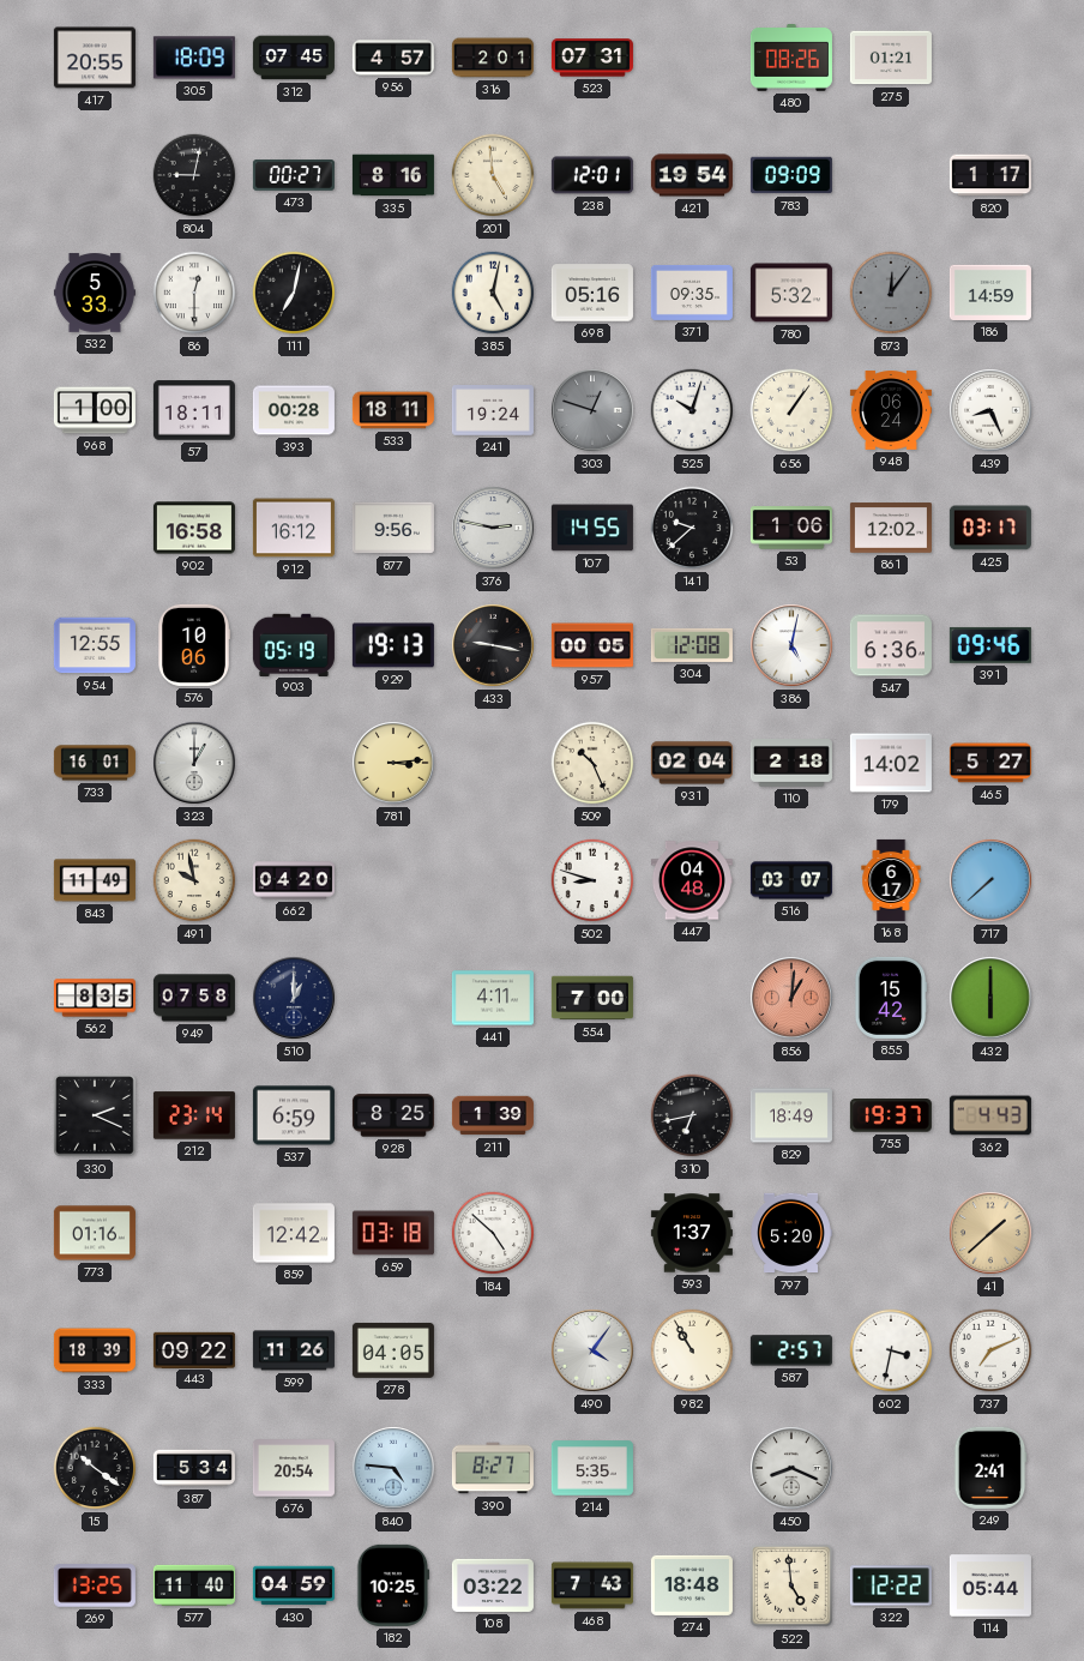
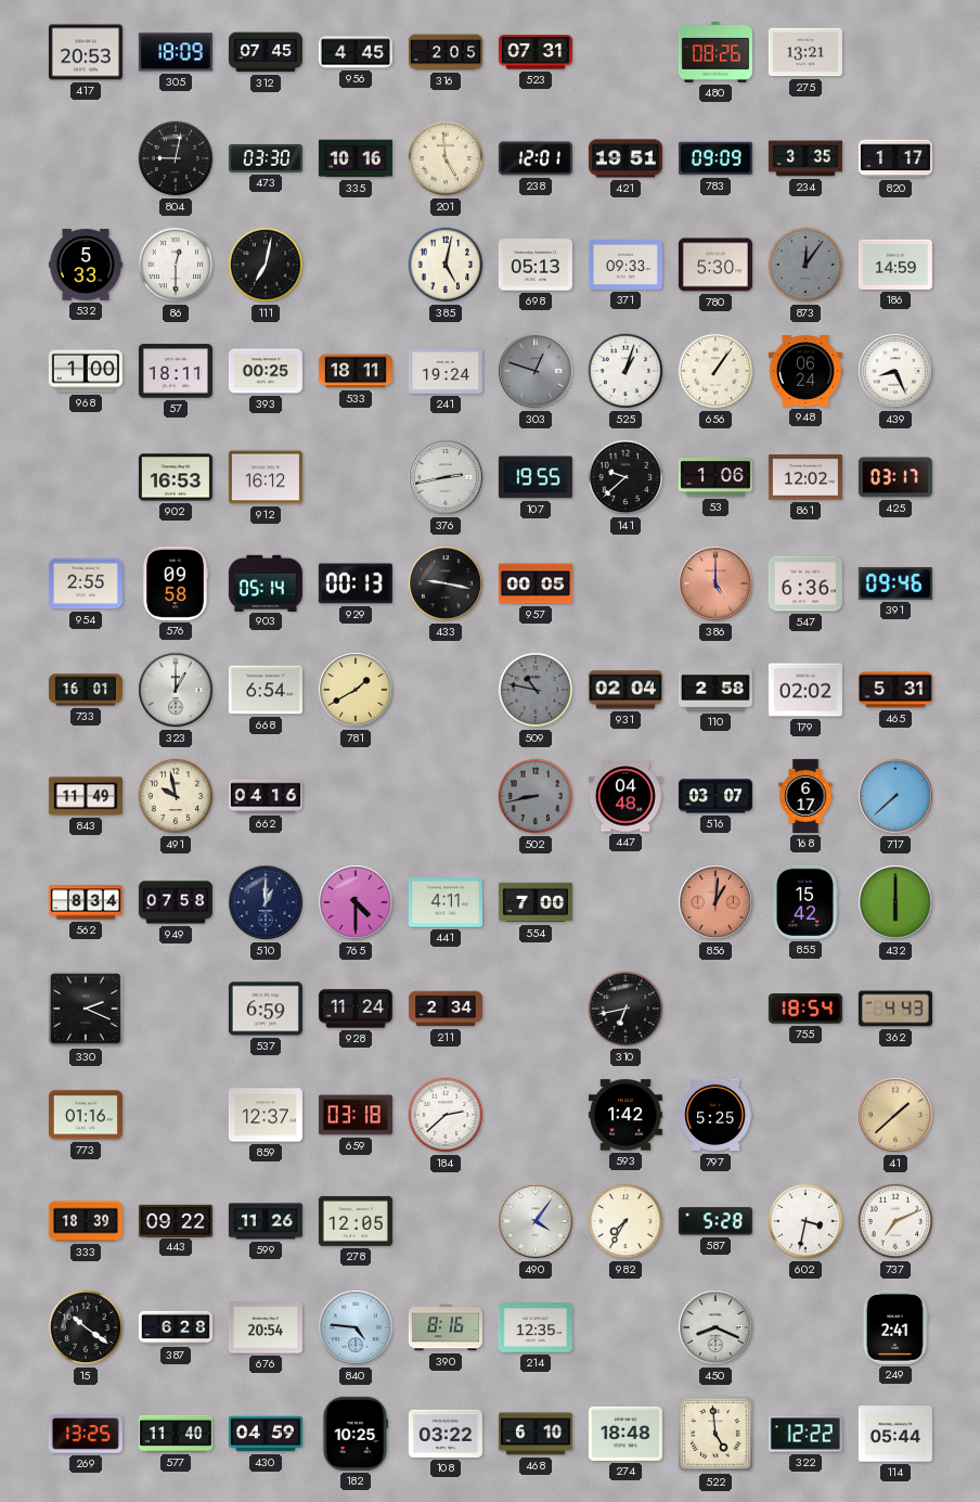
417: 20:55 -> 20:53
956: 4:57 -> 4:45
316: 2:01 -> 2:05
275: 01:21 -> 13:21
473: 00:27 -> 03:30
335: 8:16 -> 10:16
421: 19:54 -> 19:51
234: none -> 3:35
698: 05:16 -> 05:13
371: 09:35 -> 09:33
780: 5:32 -> 5:30
393: 00:28 -> 00:25
525: 10:03 -> 1:03
902: 16:58 -> 16:53
877: 9:56 -> none
376: 2:47 -> 2:43
107: 14:55 -> 19:55
954: 12:55 -> 2:55
576: 10:06 -> 09:58
903: 05:19 -> 05:14
929: 19:13 -> 00:13
304: 12:08 -> none
386: 5:02 -> 5:00
386 dial: white -> salmon
668: none -> 6:54
781: 3:14 -> 1:40
509: 10:26 -> 10:47
509 dial: cream -> grey
110: 2:18 -> 2:58
179: 14:02 -> 02:02
465: 5:27 -> 5:31
662: 04:20 -> 04:16
502: 8:48 -> 8:43
502 dial: white -> grey
562: 8:35 -> 8:34
765: none -> 4:30
212: 23:14 -> none
928: 8:25 -> 11:24
211: 1:39 -> 2:34
829: 18:49 -> none
755: 19:37 -> 18:54
859: 12:42 -> 12:37
184: 4:52 -> 2:38
593: 1:37 -> 1:42
797: 5:20 -> 5:25
278: 04:05 -> 12:05
982: 10:55 -> 7:35
587: 2:57 -> 5:28
387: 5:34 -> 6:28
390: 8:27 -> 8:16
214: 5:35 -> 12:35
468: 7:43 -> 6:10
